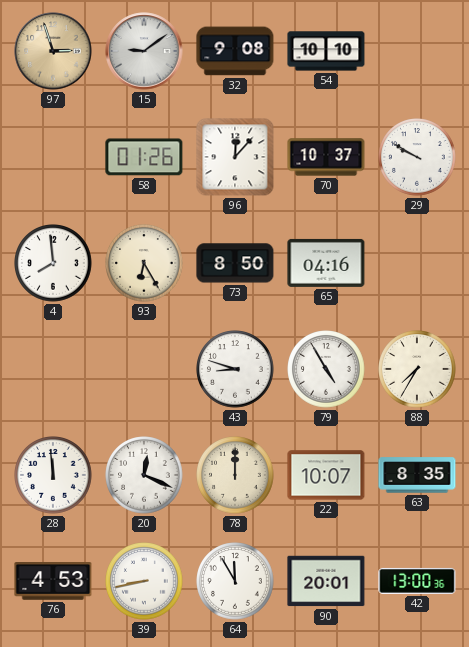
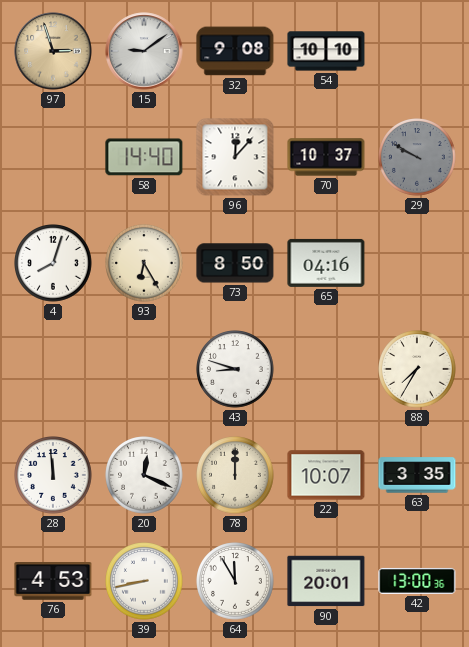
58: 01:26 -> 14:40
29 dial: white -> grey
4: 7:59 -> 8:03
79: 4:55 -> none
63: 8:35 -> 3:35
